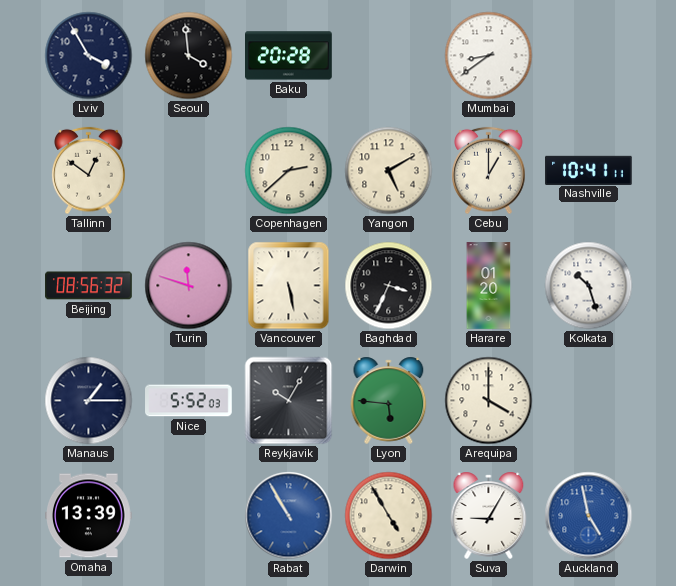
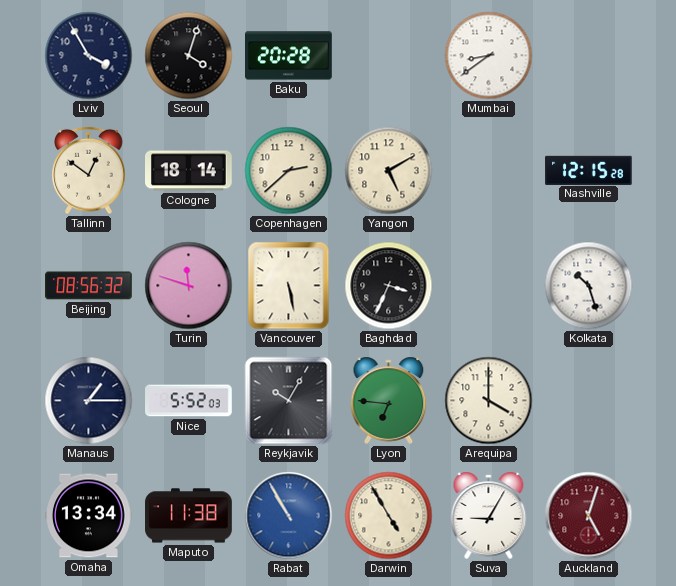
Seoul: 3:59 -> 4:03
Cologne: none -> 18:14
Cebu: 1:00 -> none
Nashville: 10:41 -> 12:15
Harare: 01:20 -> none
Lyon: 5:46 -> 6:46
Omaha: 13:39 -> 13:34
Maputo: none -> 11:38
Auckland: 4:58 -> 5:03
Auckland dial: blue -> burgundy
